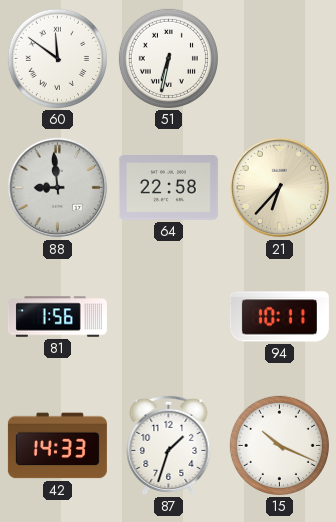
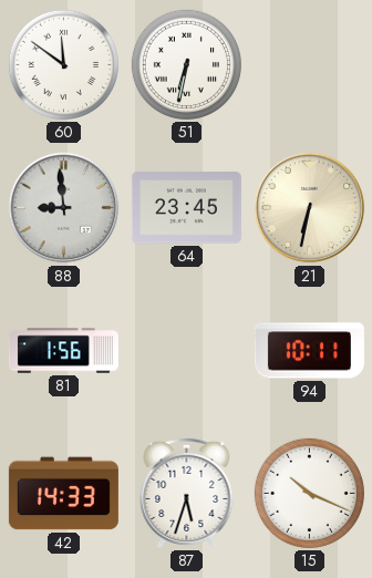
64: 22:58 -> 23:45
21: 6:37 -> 6:32
87: 1:33 -> 5:33
